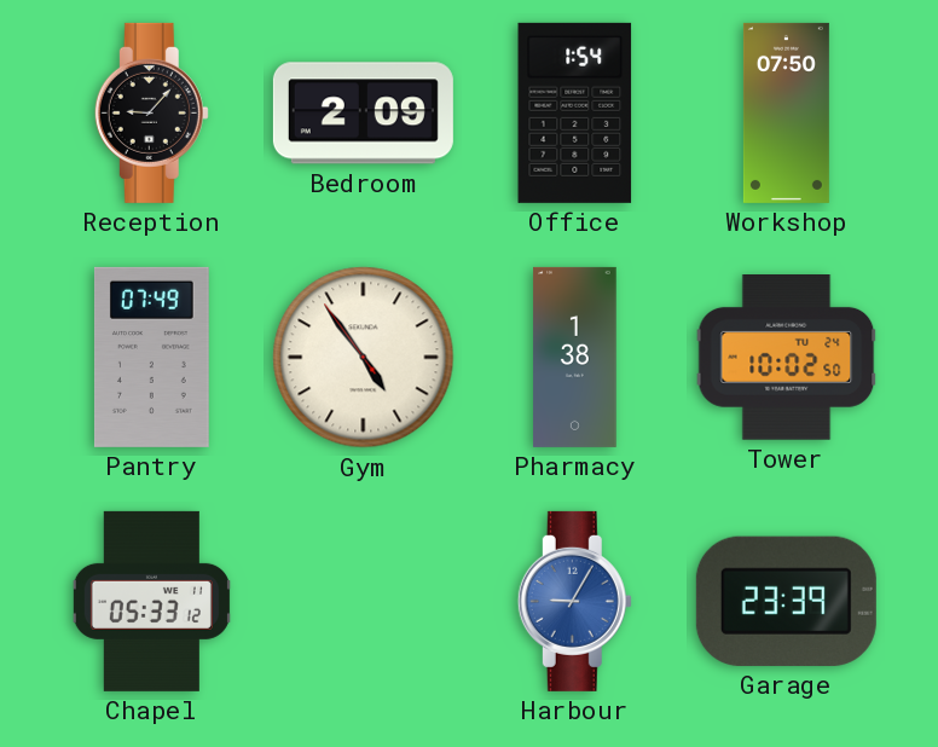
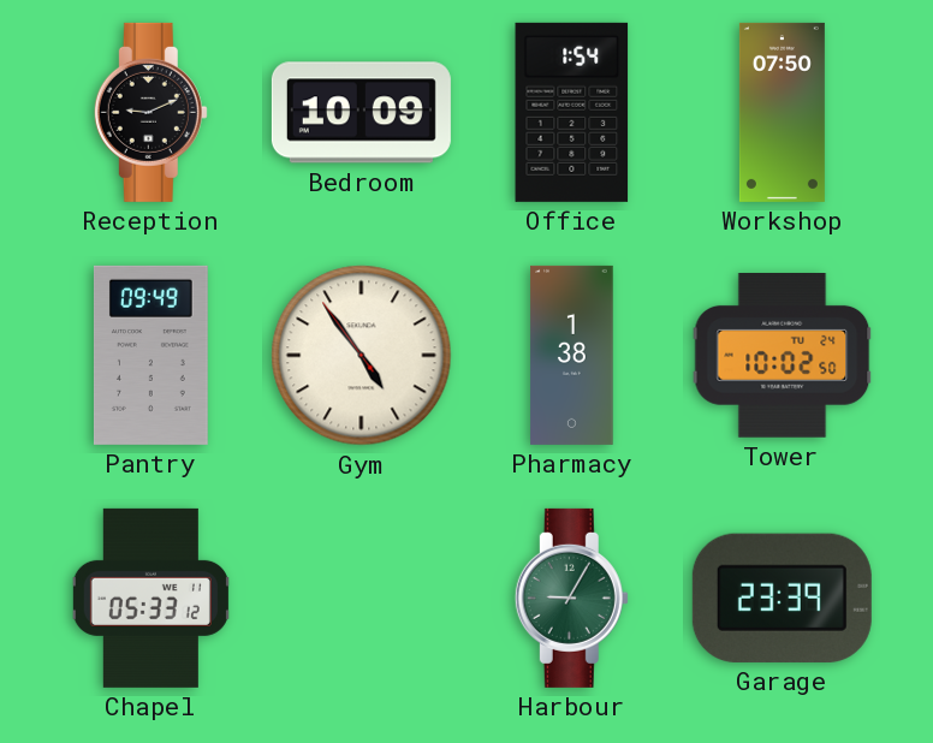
Reception: 9:07 -> 9:11
Bedroom: 2:09 -> 10:09
Pantry: 07:49 -> 09:49
Harbour dial: blue -> green
